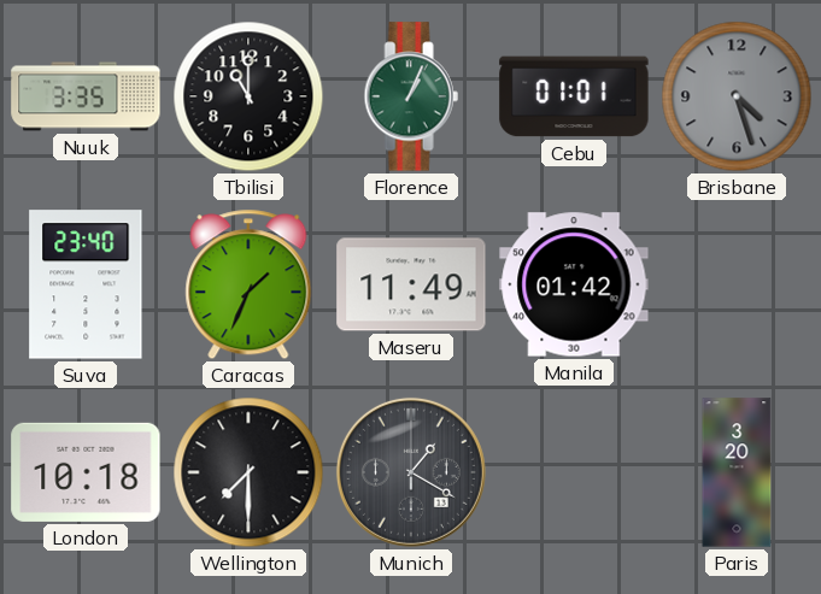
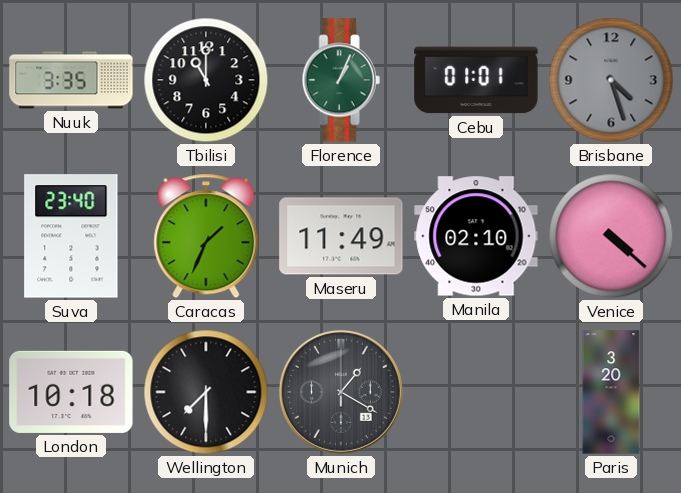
Manila: 01:42 -> 02:10
Venice: none -> 4:22
